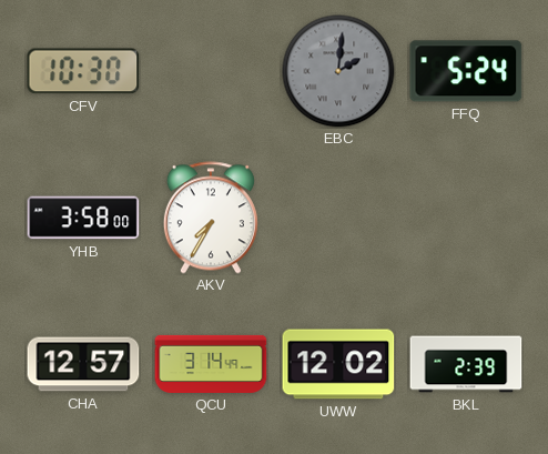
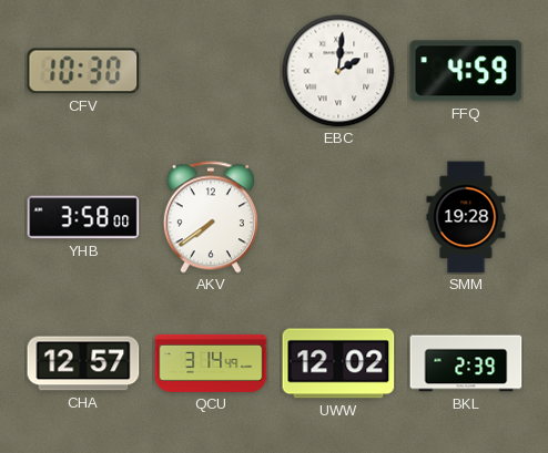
EBC dial: grey -> white
FFQ: 5:24 -> 4:59
AKV: 7:35 -> 7:39
SMM: none -> 19:28
